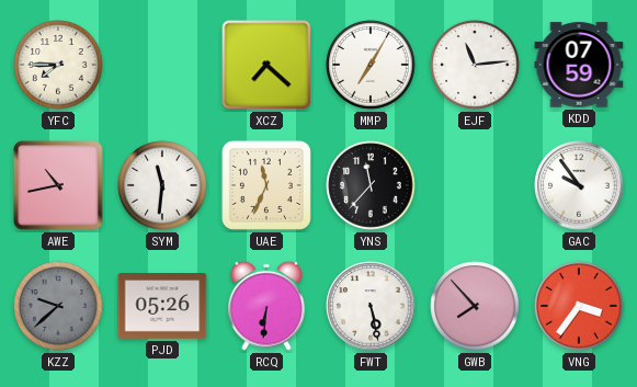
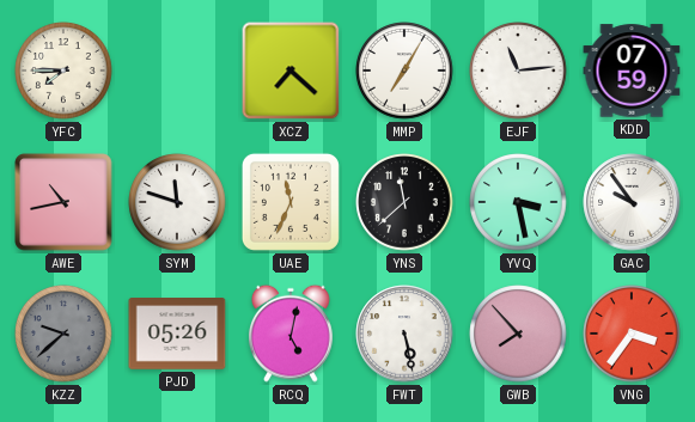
SYM: 11:31 -> 11:48
YNS: 11:37 -> 11:38
YVQ: none -> 3:28
RCQ: 6:31 -> 5:02
